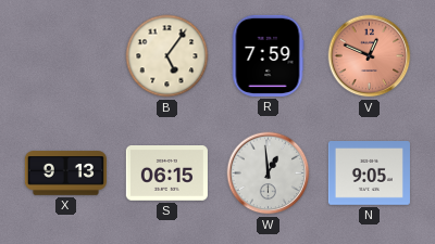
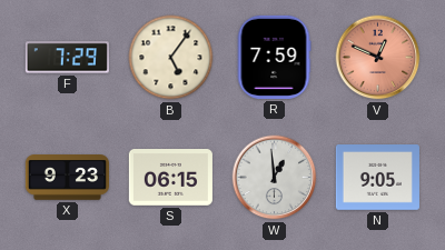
F: none -> 7:29
X: 9:13 -> 9:23
